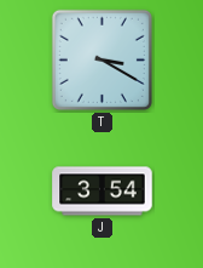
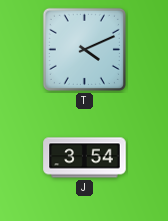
T: 3:20 -> 4:11
